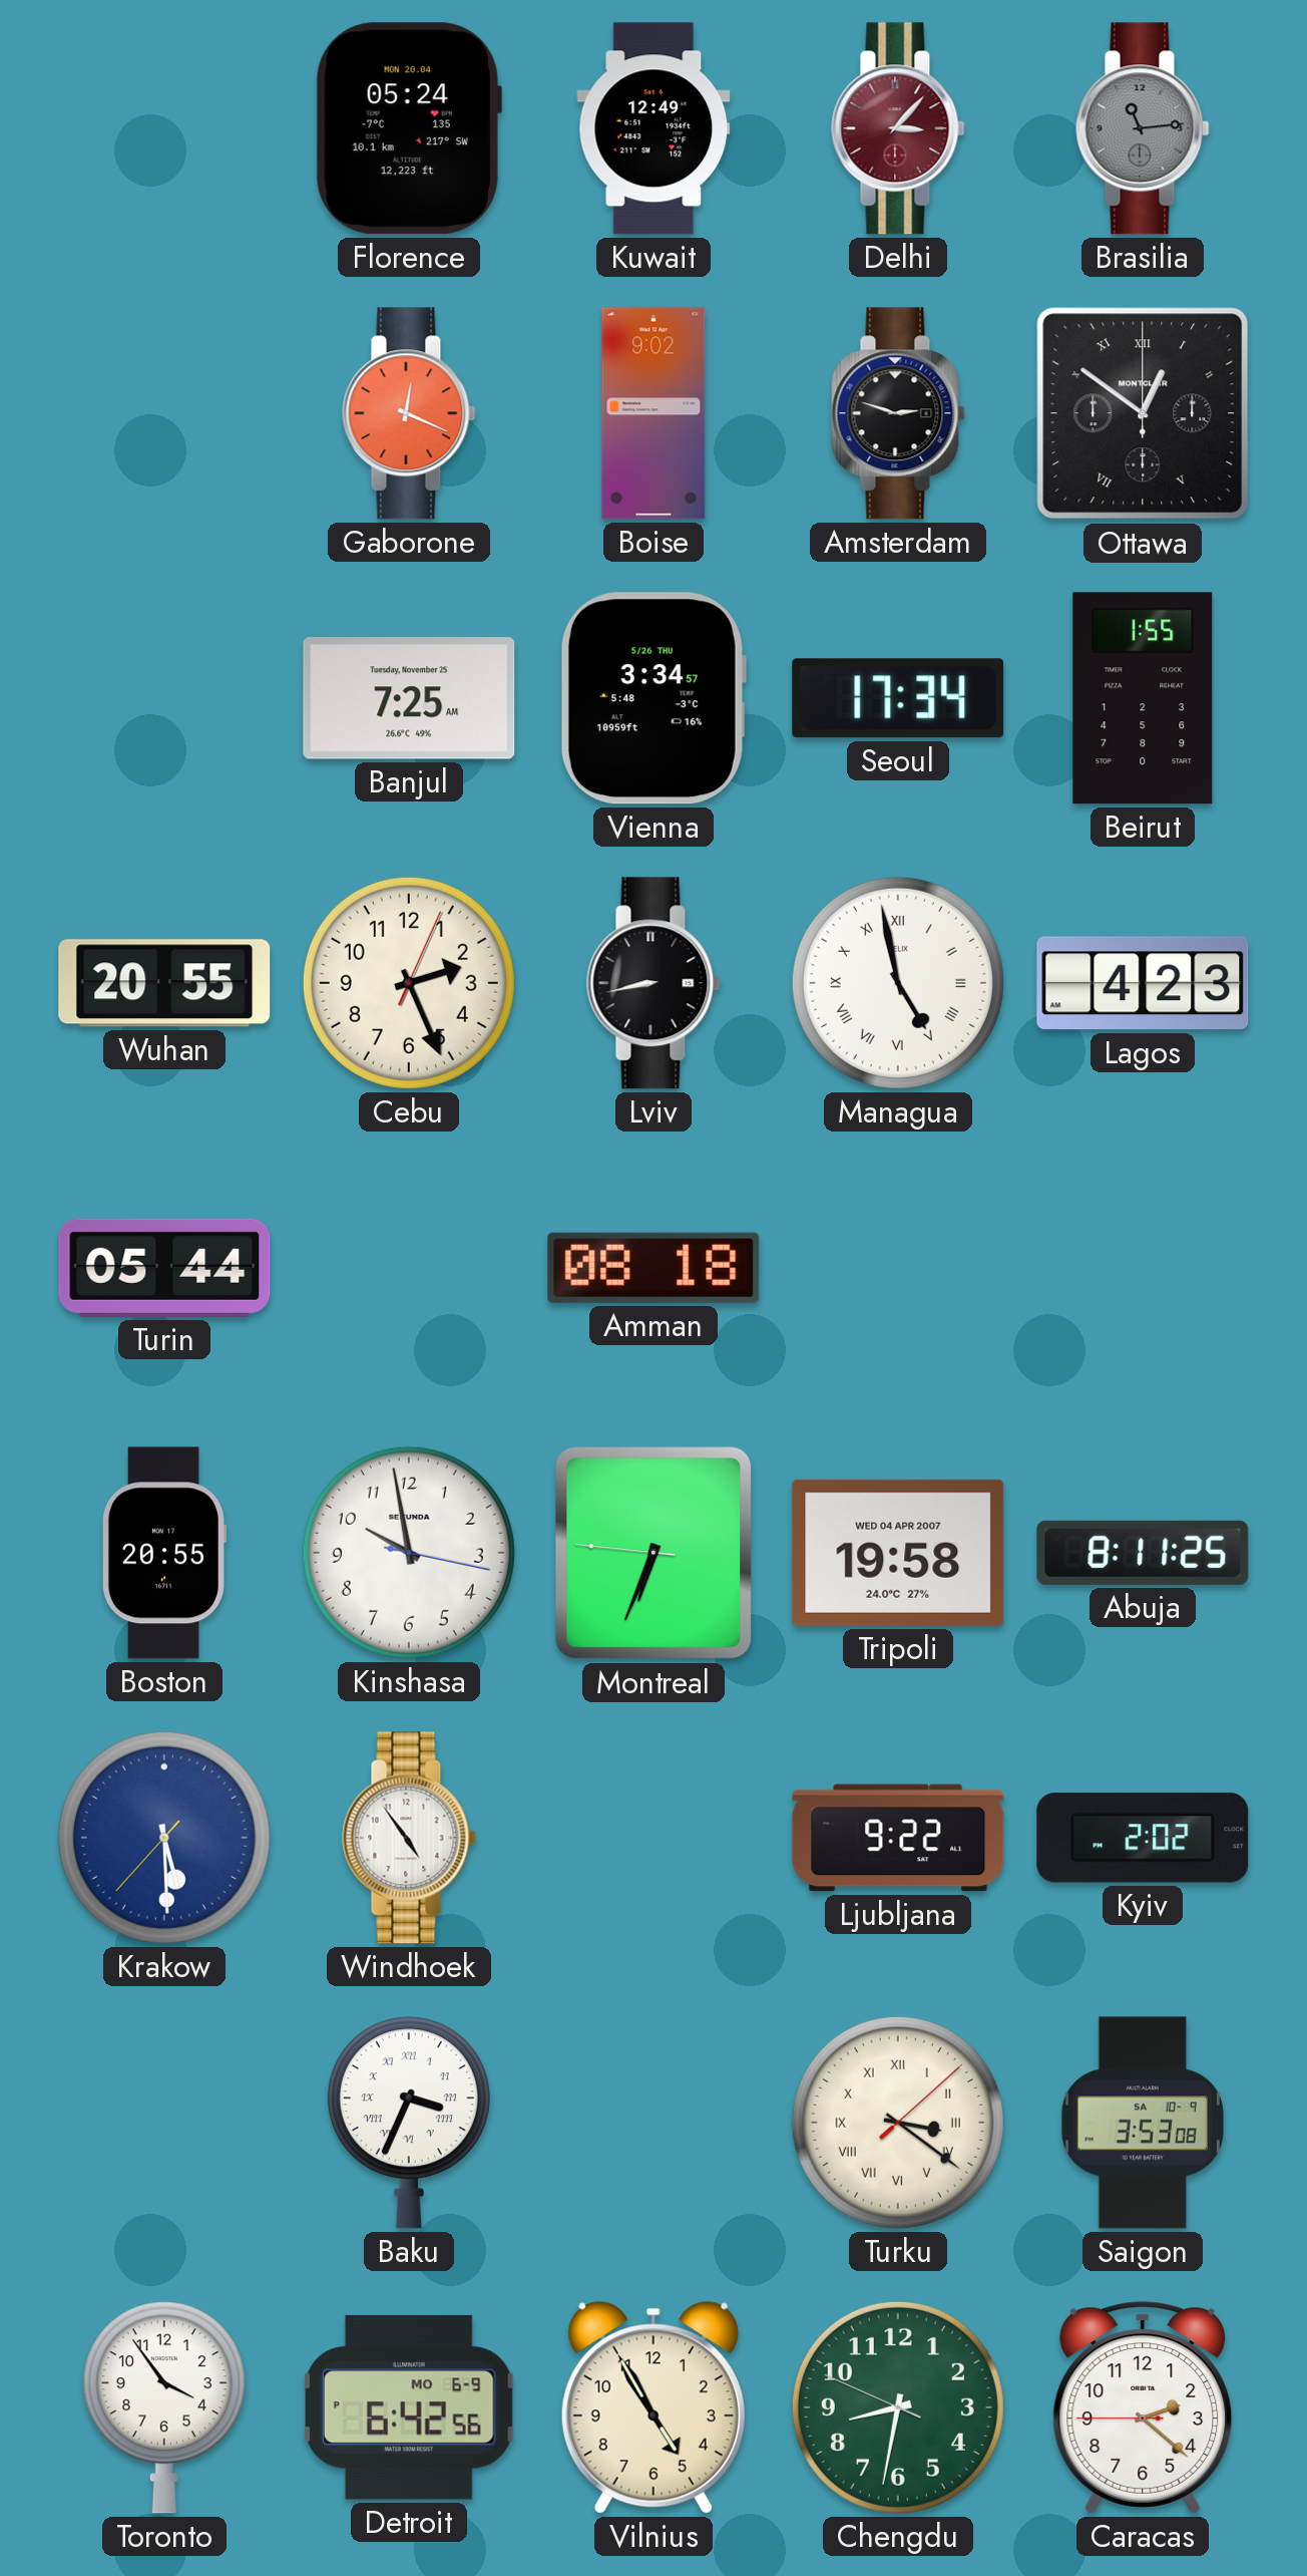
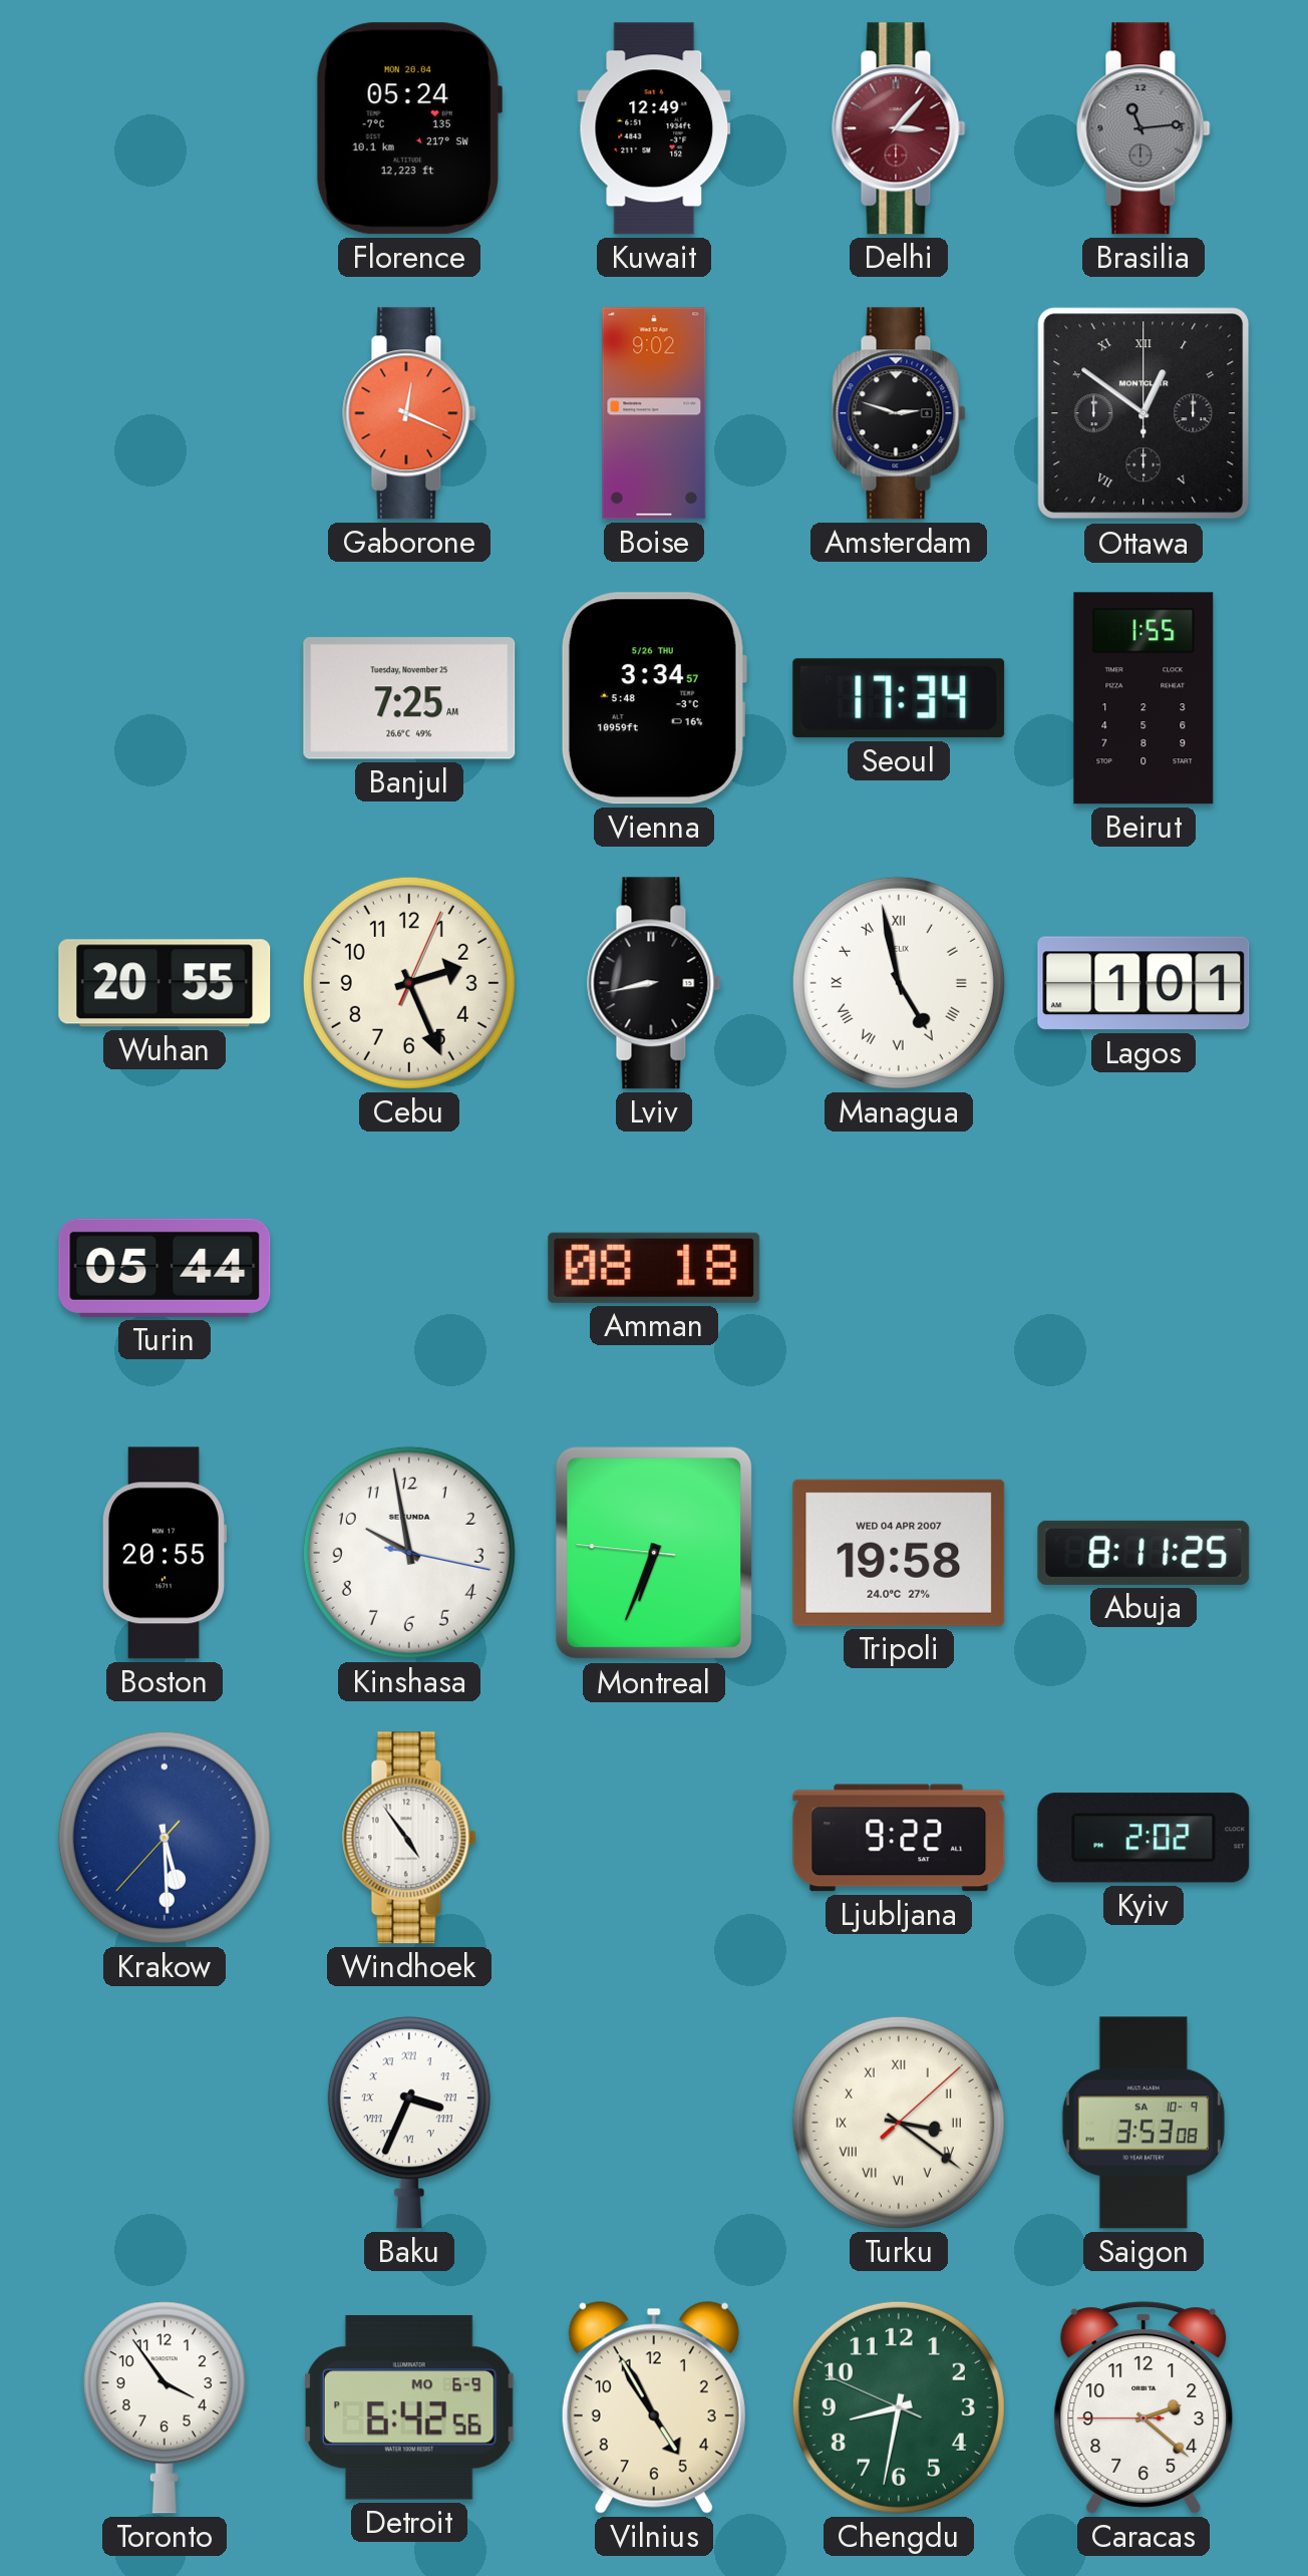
Lagos: 4:23 -> 1:01
